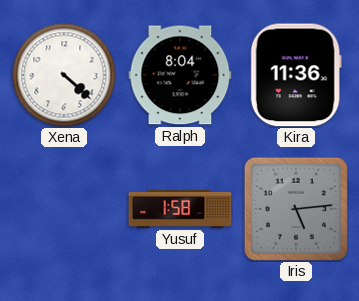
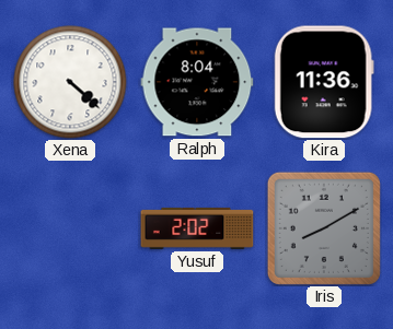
Yusuf: 1:58 -> 2:02
Iris: 5:14 -> 8:10
